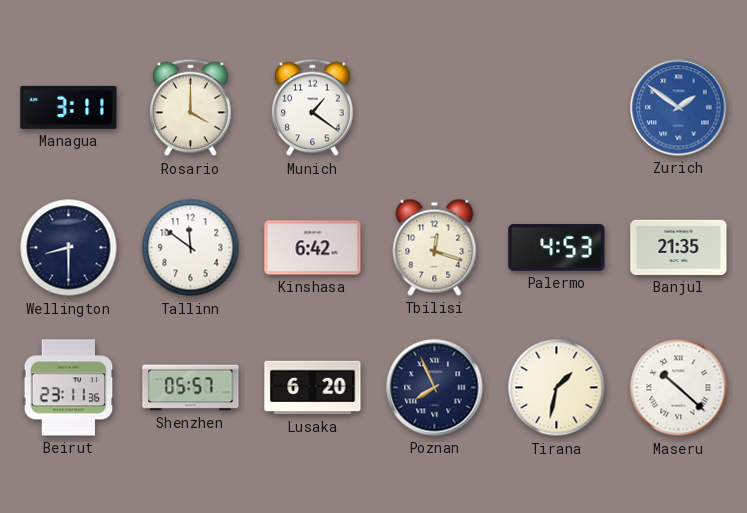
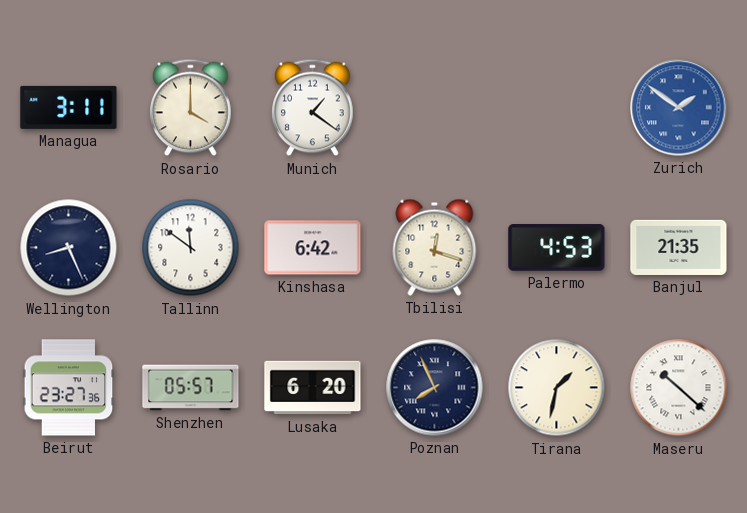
Wellington: 8:30 -> 8:26
Beirut: 23:11 -> 23:27
